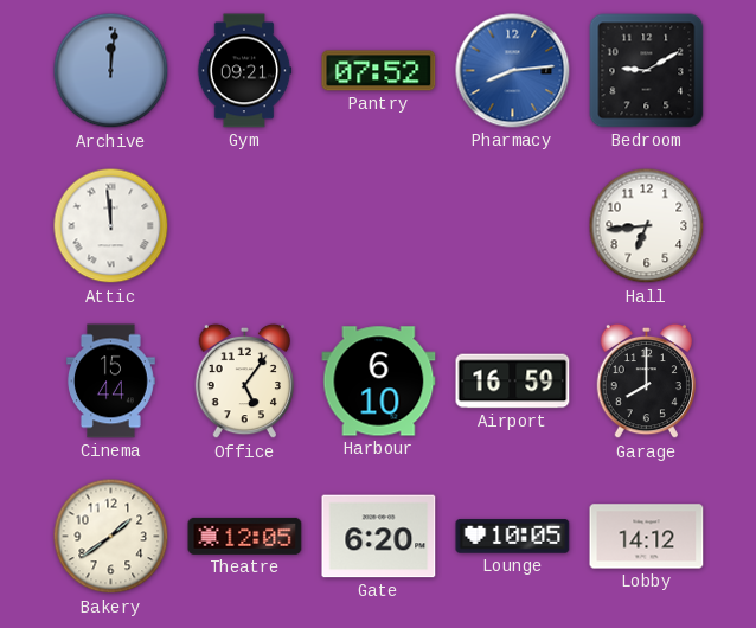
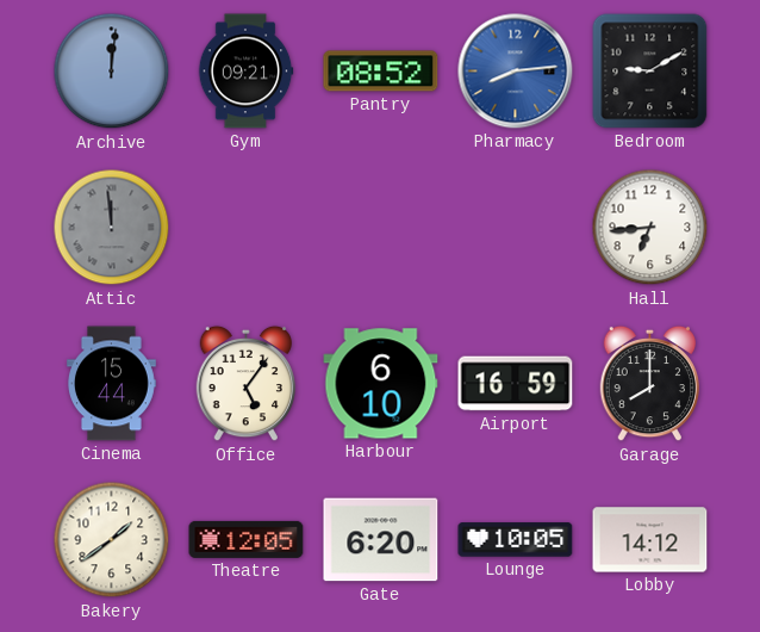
Pantry: 07:52 -> 08:52
Attic dial: white -> grey
